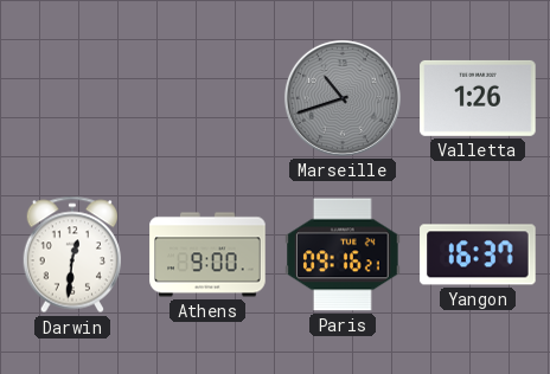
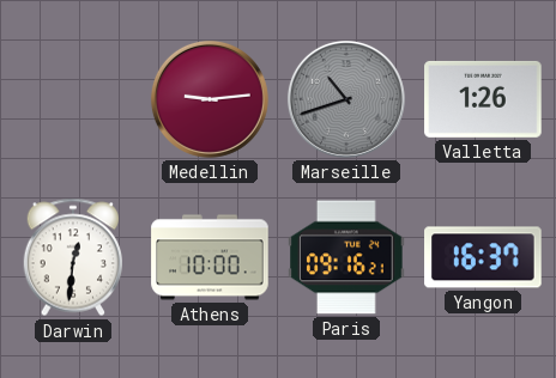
Medellin: none -> 9:14
Athens: 9:00 -> 10:00
